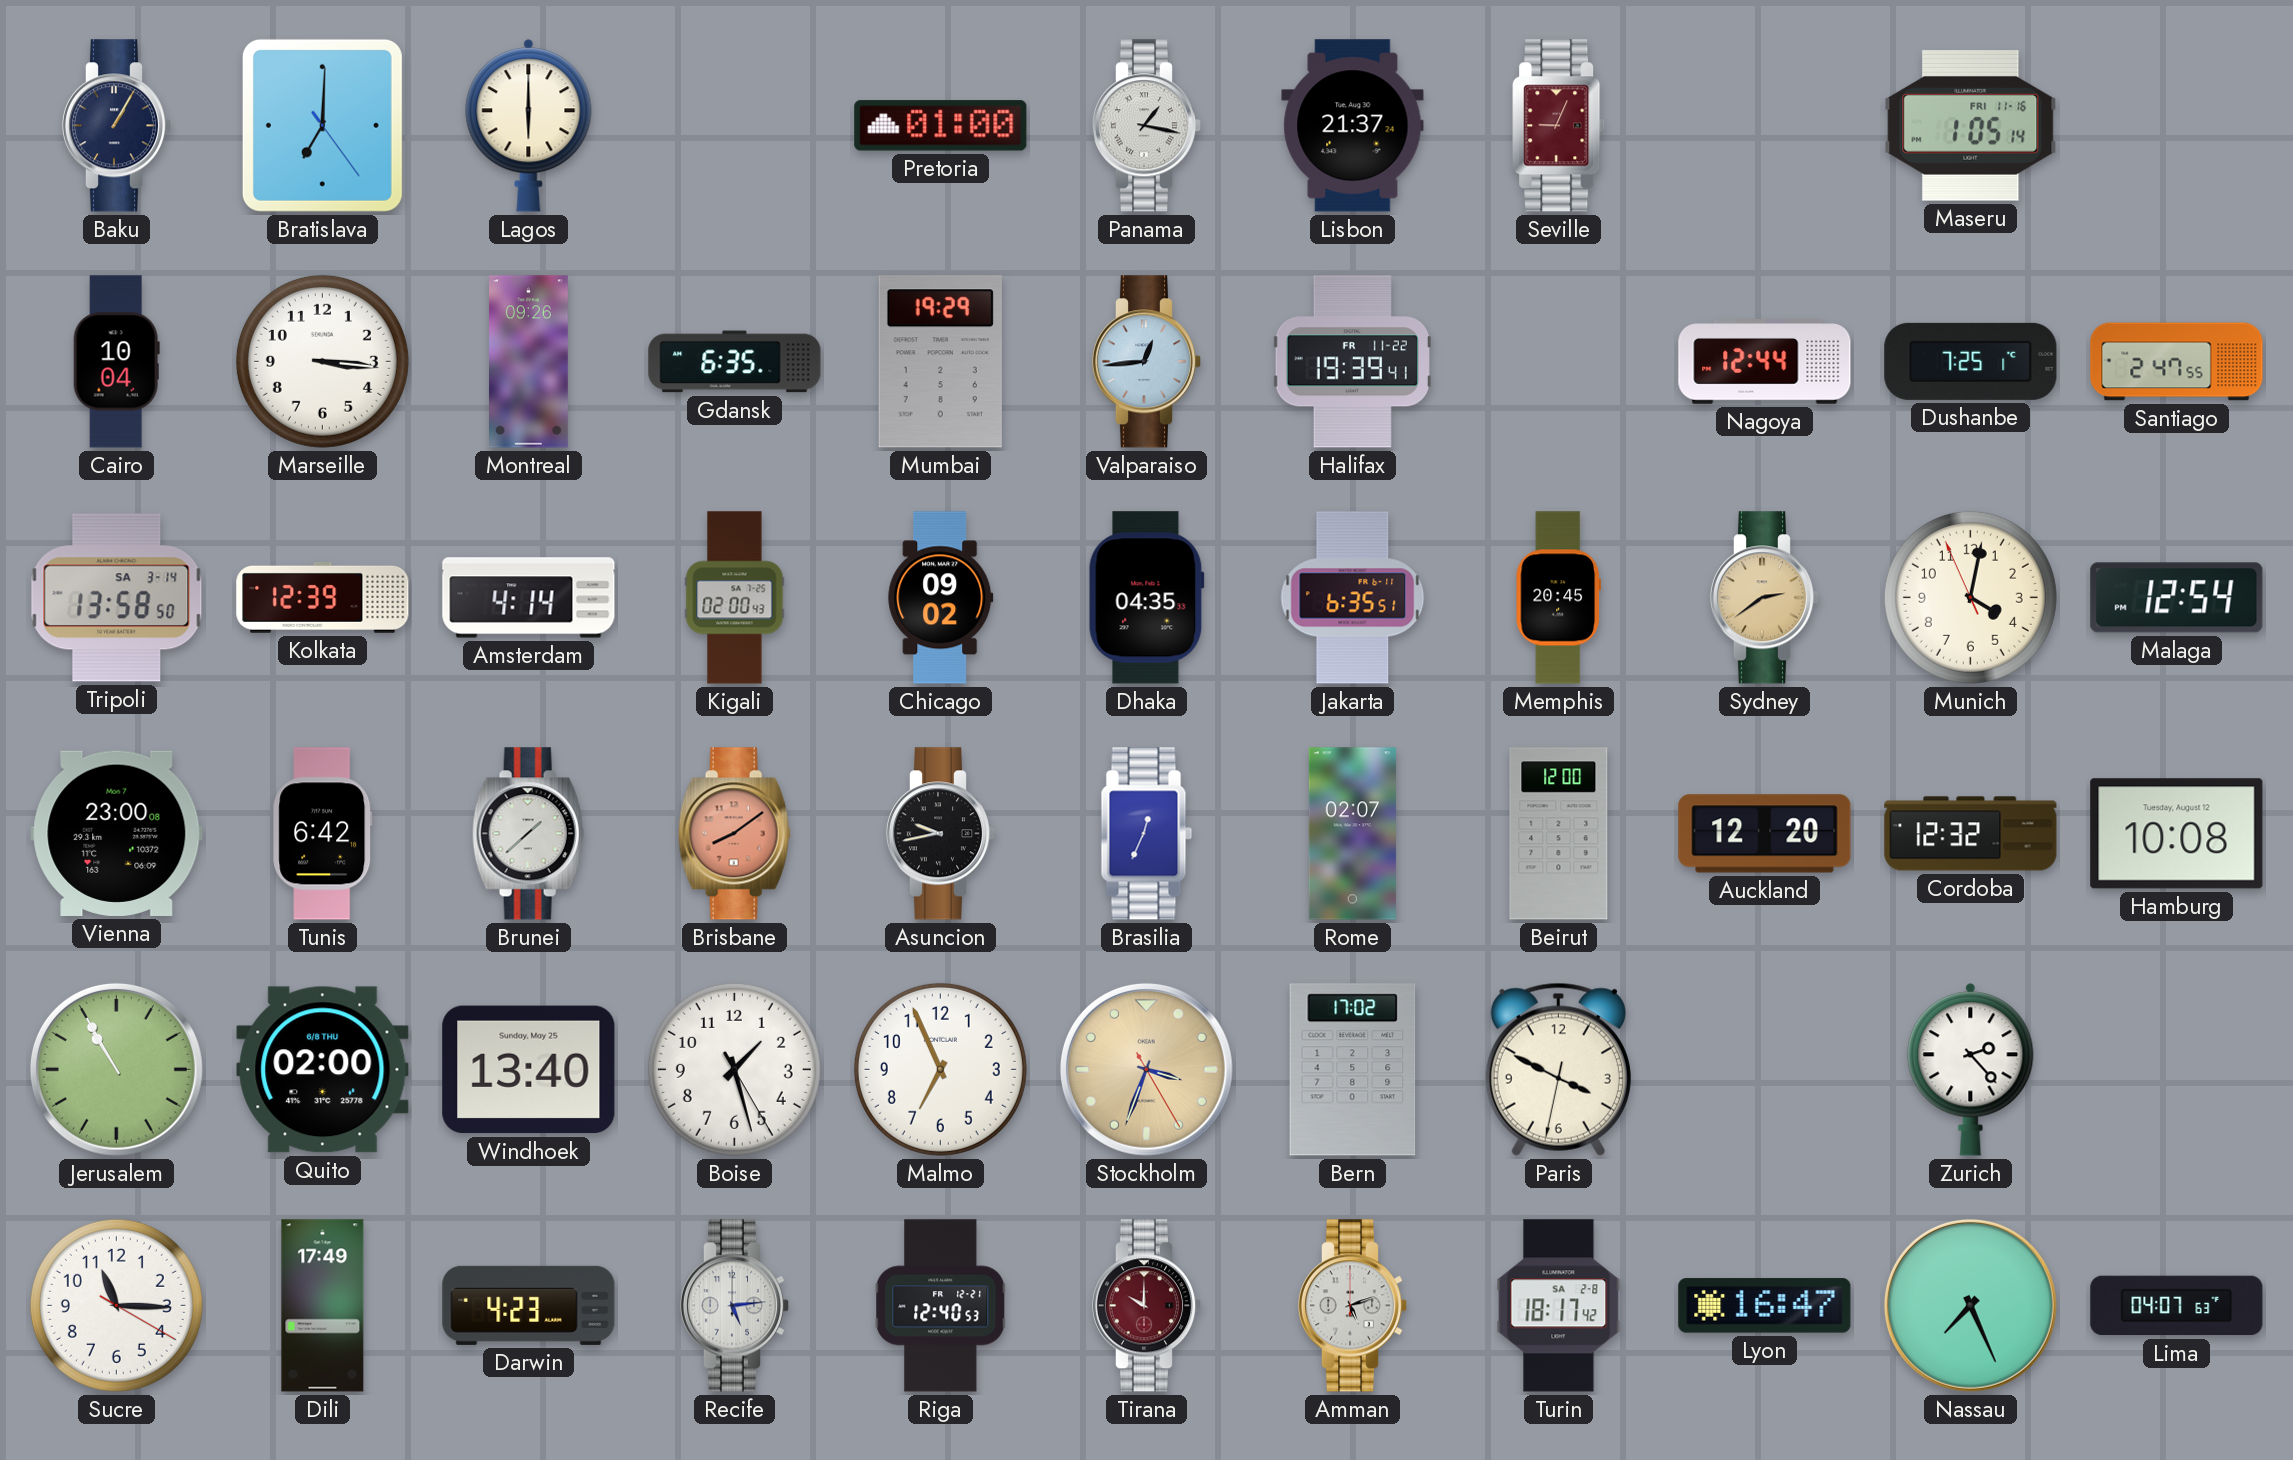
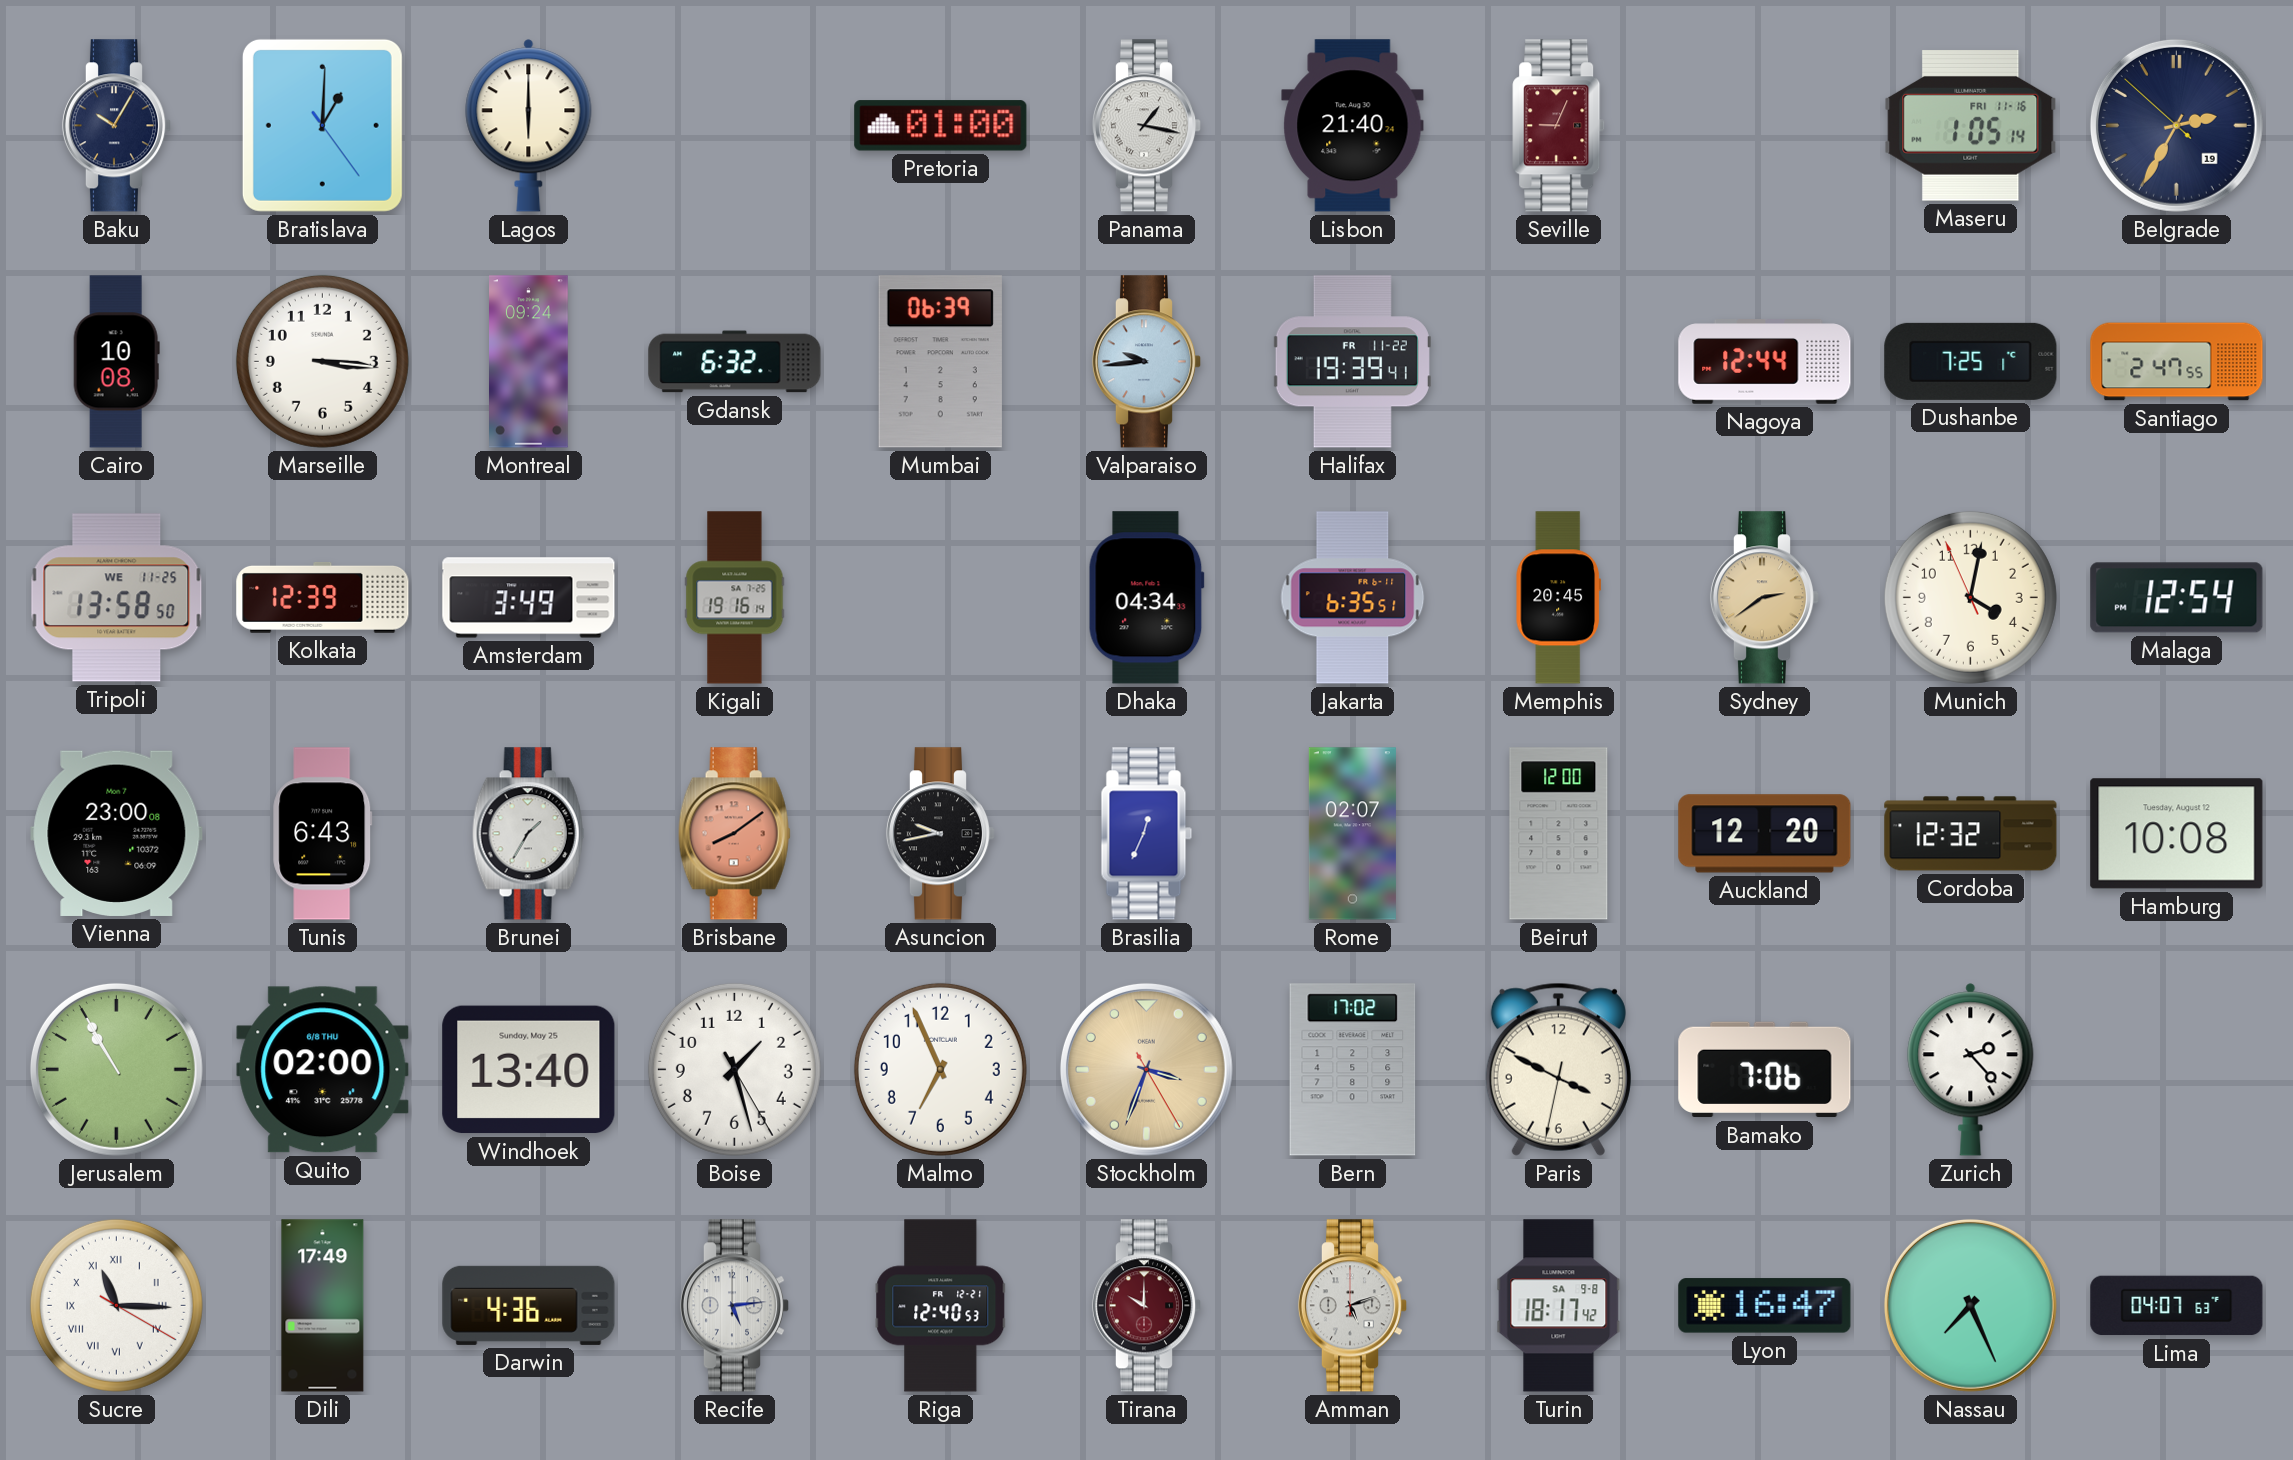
Baku: 1:05 -> 10:05
Bratislava: 7:00 -> 1:00
Lisbon: 21:37 -> 21:40
Belgrade: none -> 2:34
Cairo: 10:04 -> 10:08
Montreal: 09:26 -> 09:24
Gdansk: 6:35 -> 6:32
Mumbai: 19:29 -> 06:39
Valparaiso: 12:44 -> 9:44
Tripoli date: SA 3-14 -> WE 11-25
Amsterdam: 4:14 -> 3:49
Kigali: 02:00 -> 19:16
Chicago: 09:02 -> none
Dhaka: 04:35 -> 04:34
Tunis: 6:42 -> 6:43
Brunei: 1:38 -> 1:35
Bamako: none -> 7:06
Sucre numerals: Arabic -> Roman
Darwin: 4:23 -> 4:36
Turin date: SA 2-8 -> SA 9-8
